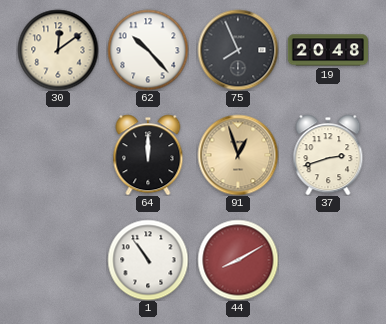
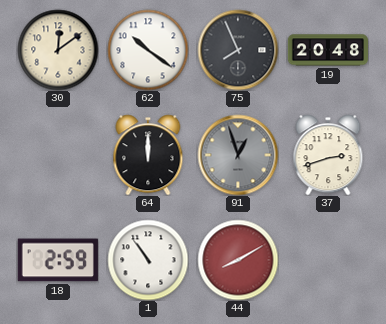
62: 10:23 -> 10:21
91 dial: champagne -> grey
18: none -> 2:59
